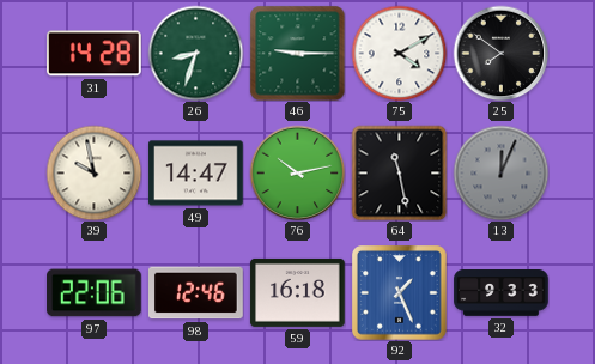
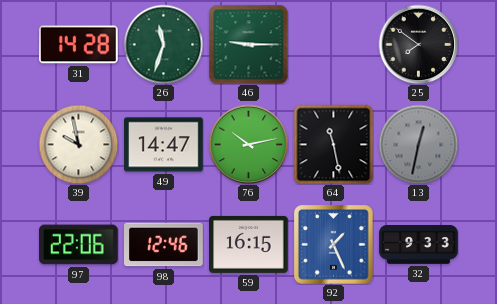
26: 8:33 -> 11:33
75: 4:10 -> none
13: 12:04 -> 12:32
59: 16:18 -> 16:15
